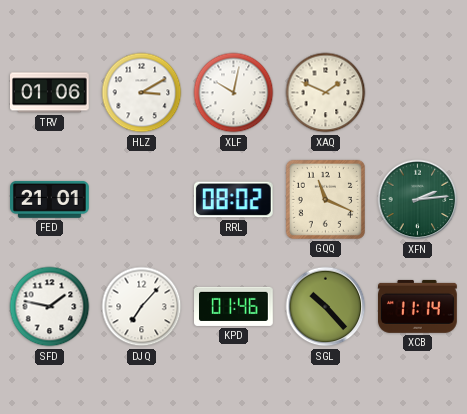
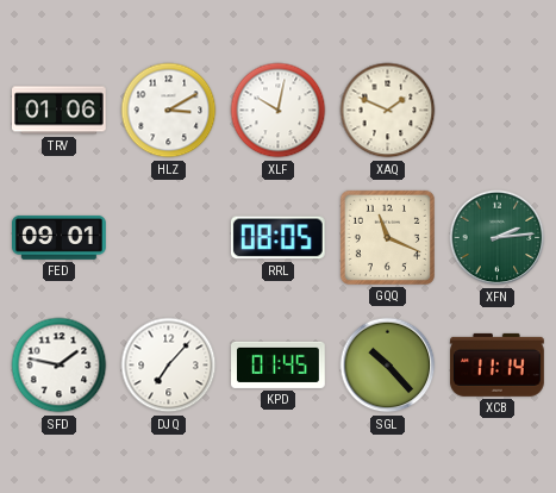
FED: 21:01 -> 09:01
RRL: 08:02 -> 08:05
KPD: 01:46 -> 01:45
